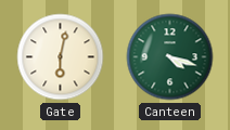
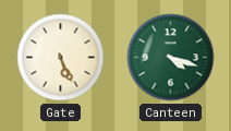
Gate: 6:02 -> 5:26
